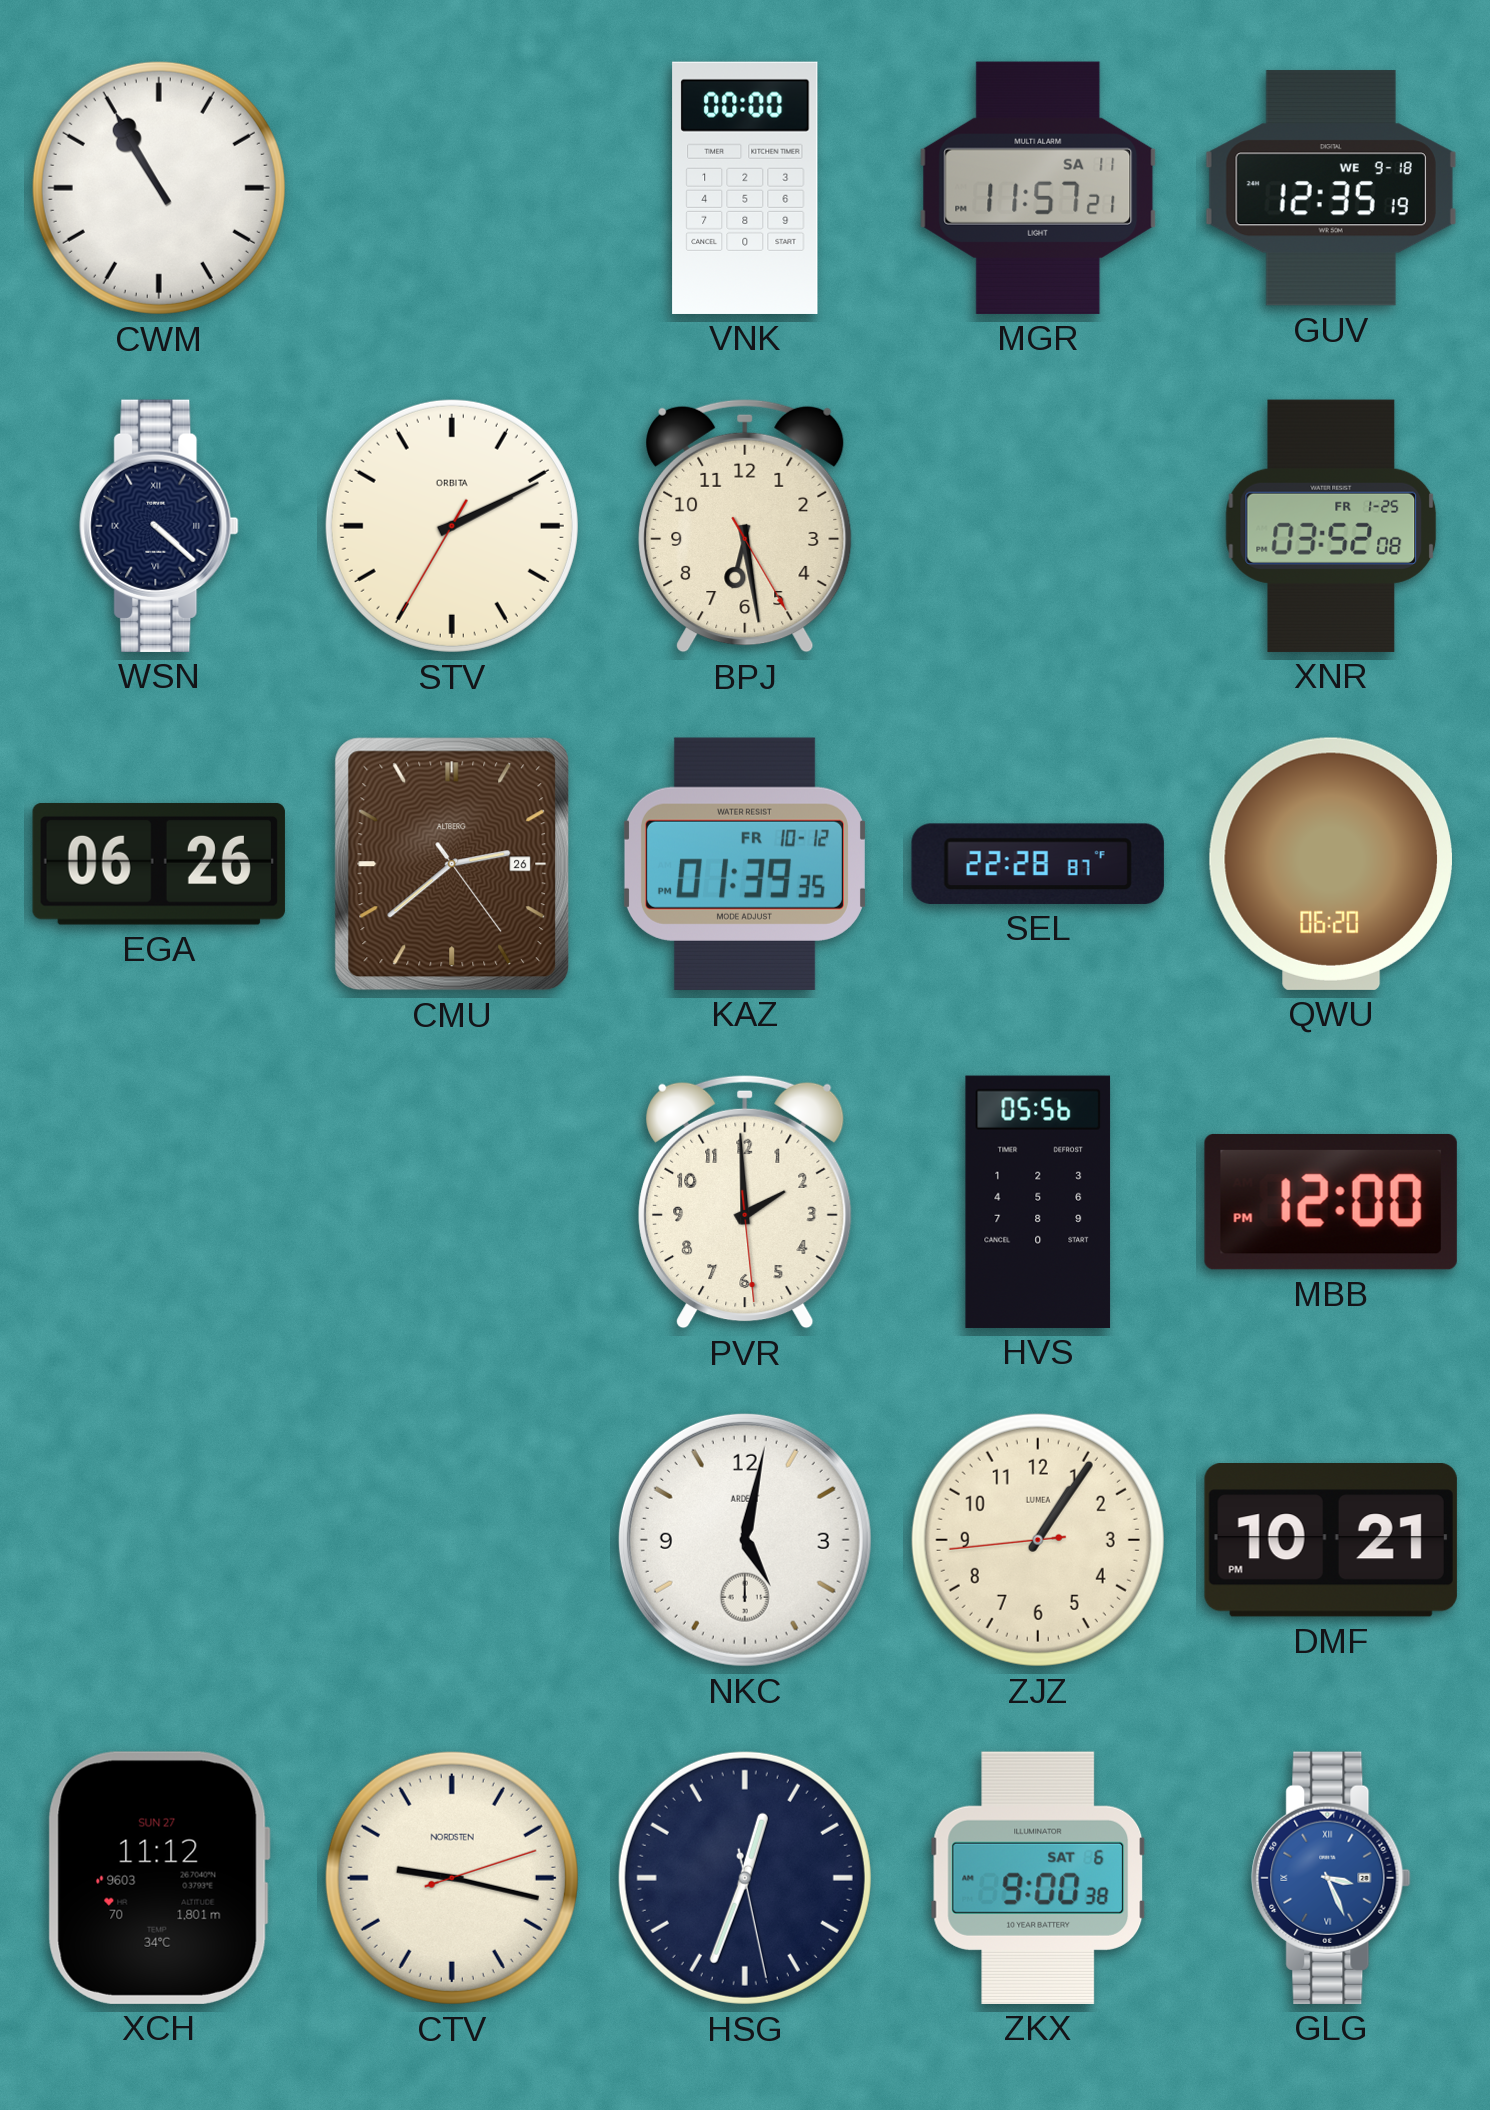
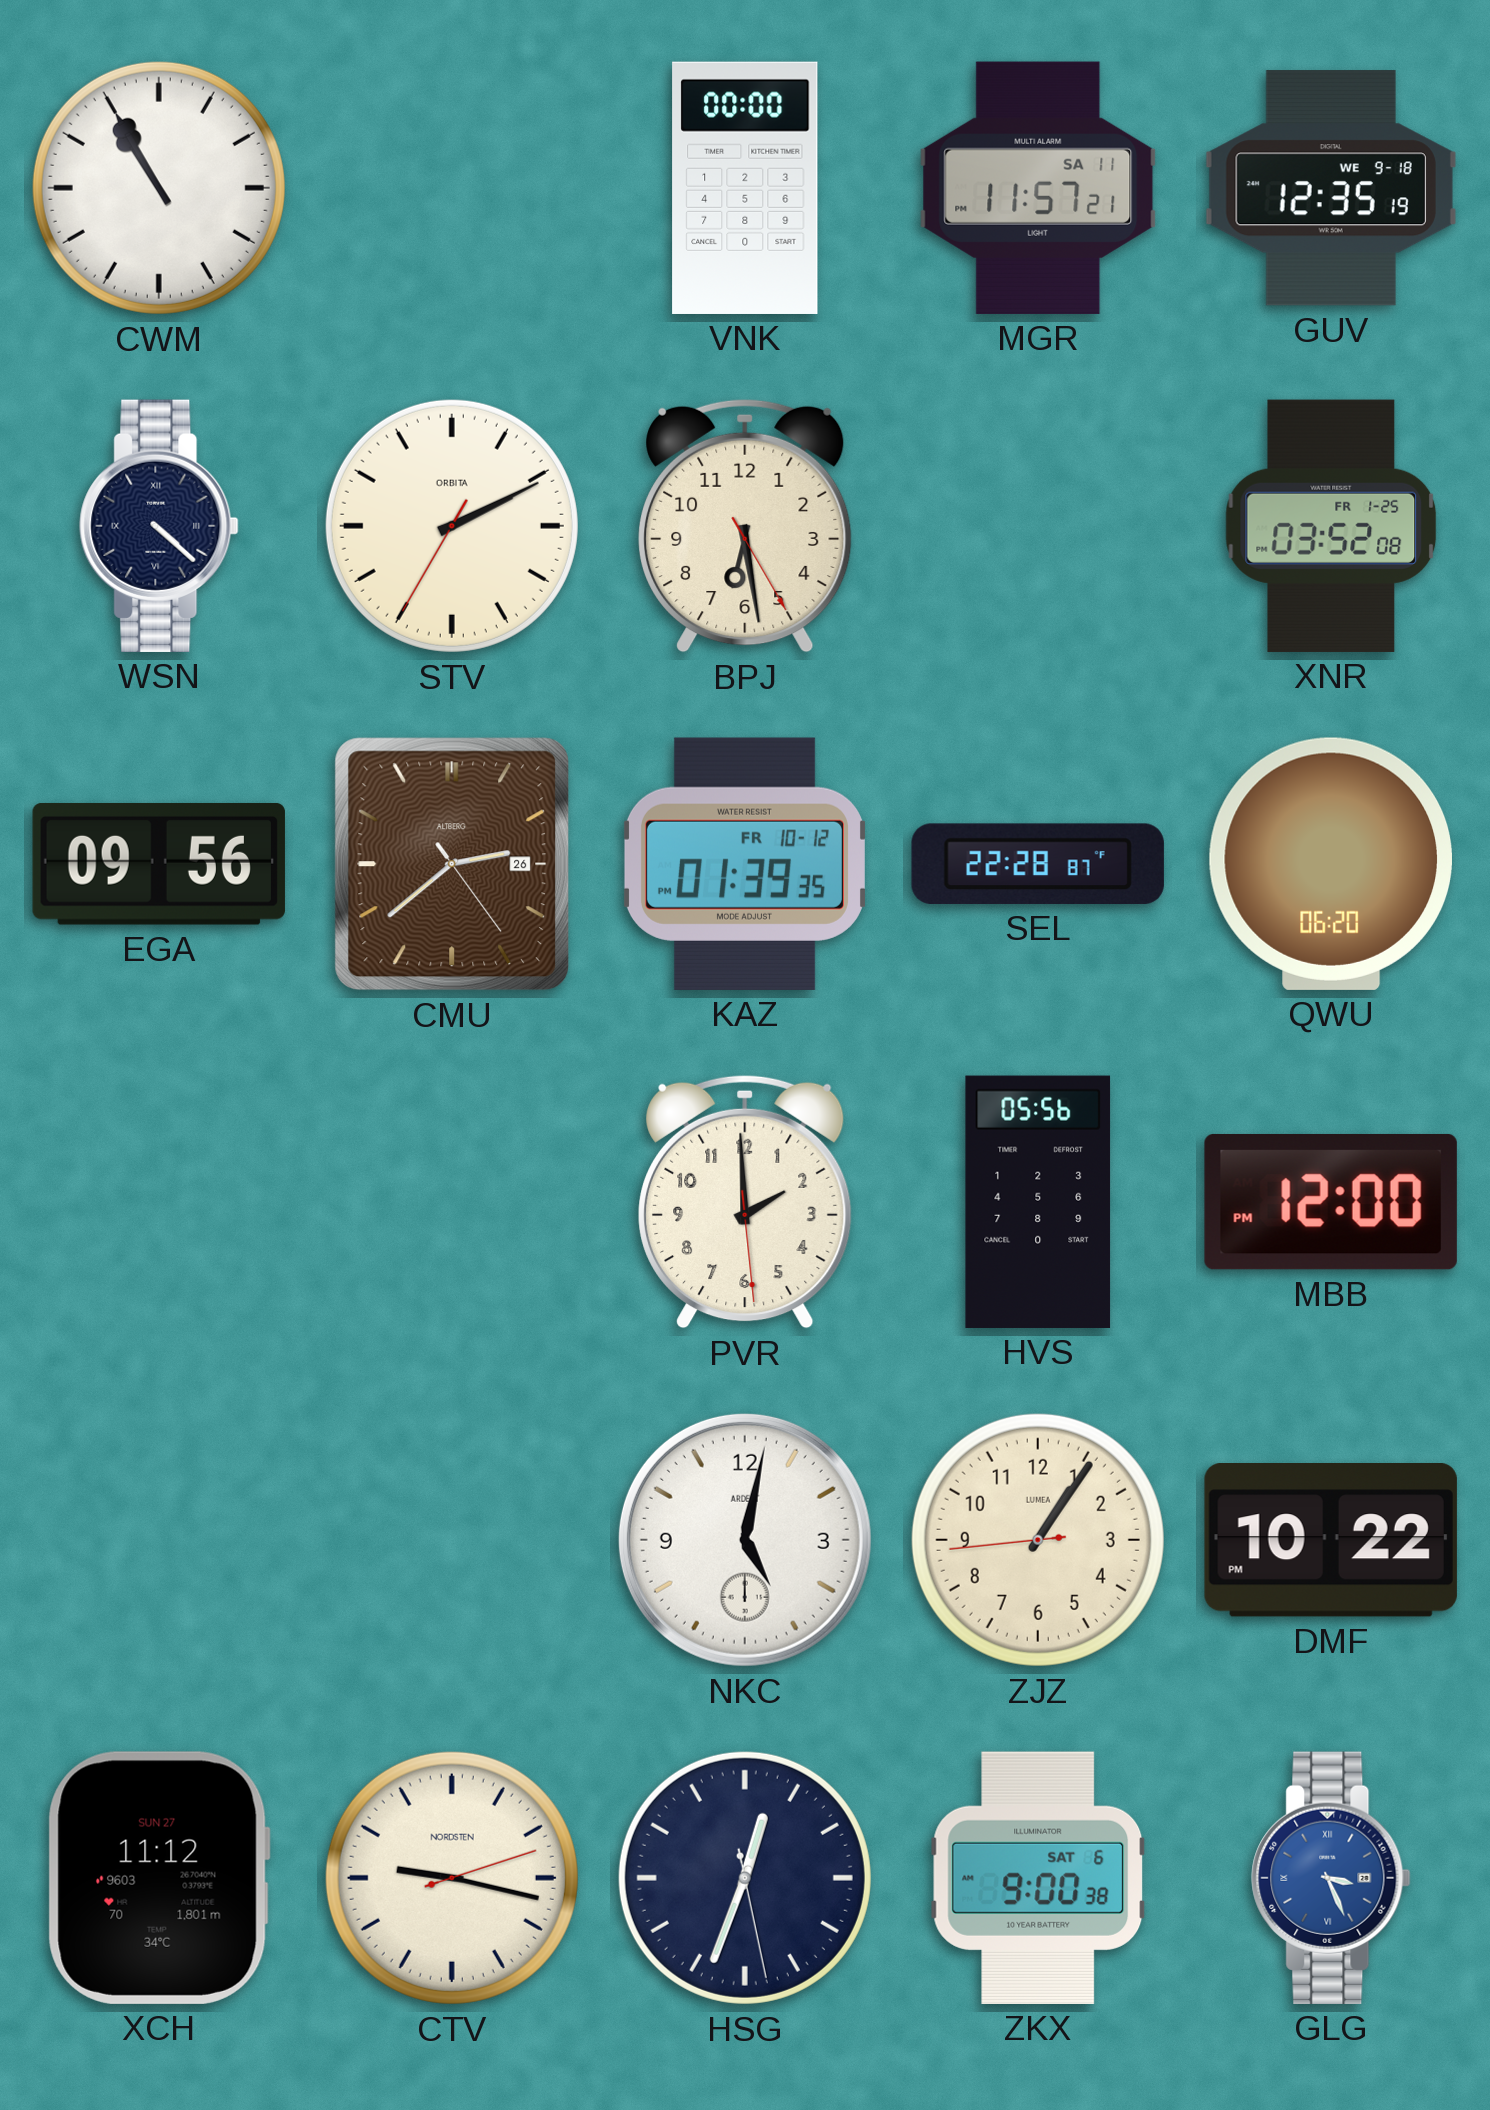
EGA: 06:26 -> 09:56
DMF: 10:21 -> 10:22
